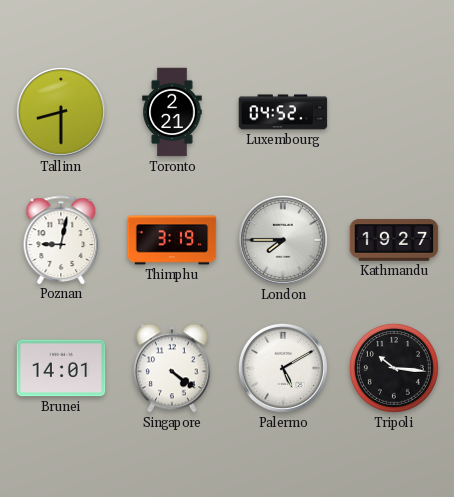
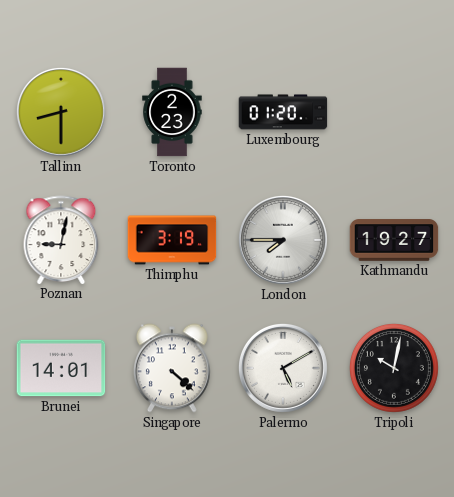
Toronto: 2:21 -> 2:23
Luxembourg: 04:52 -> 01:20
Singapore: 4:21 -> 4:22
Tripoli: 10:16 -> 10:02
